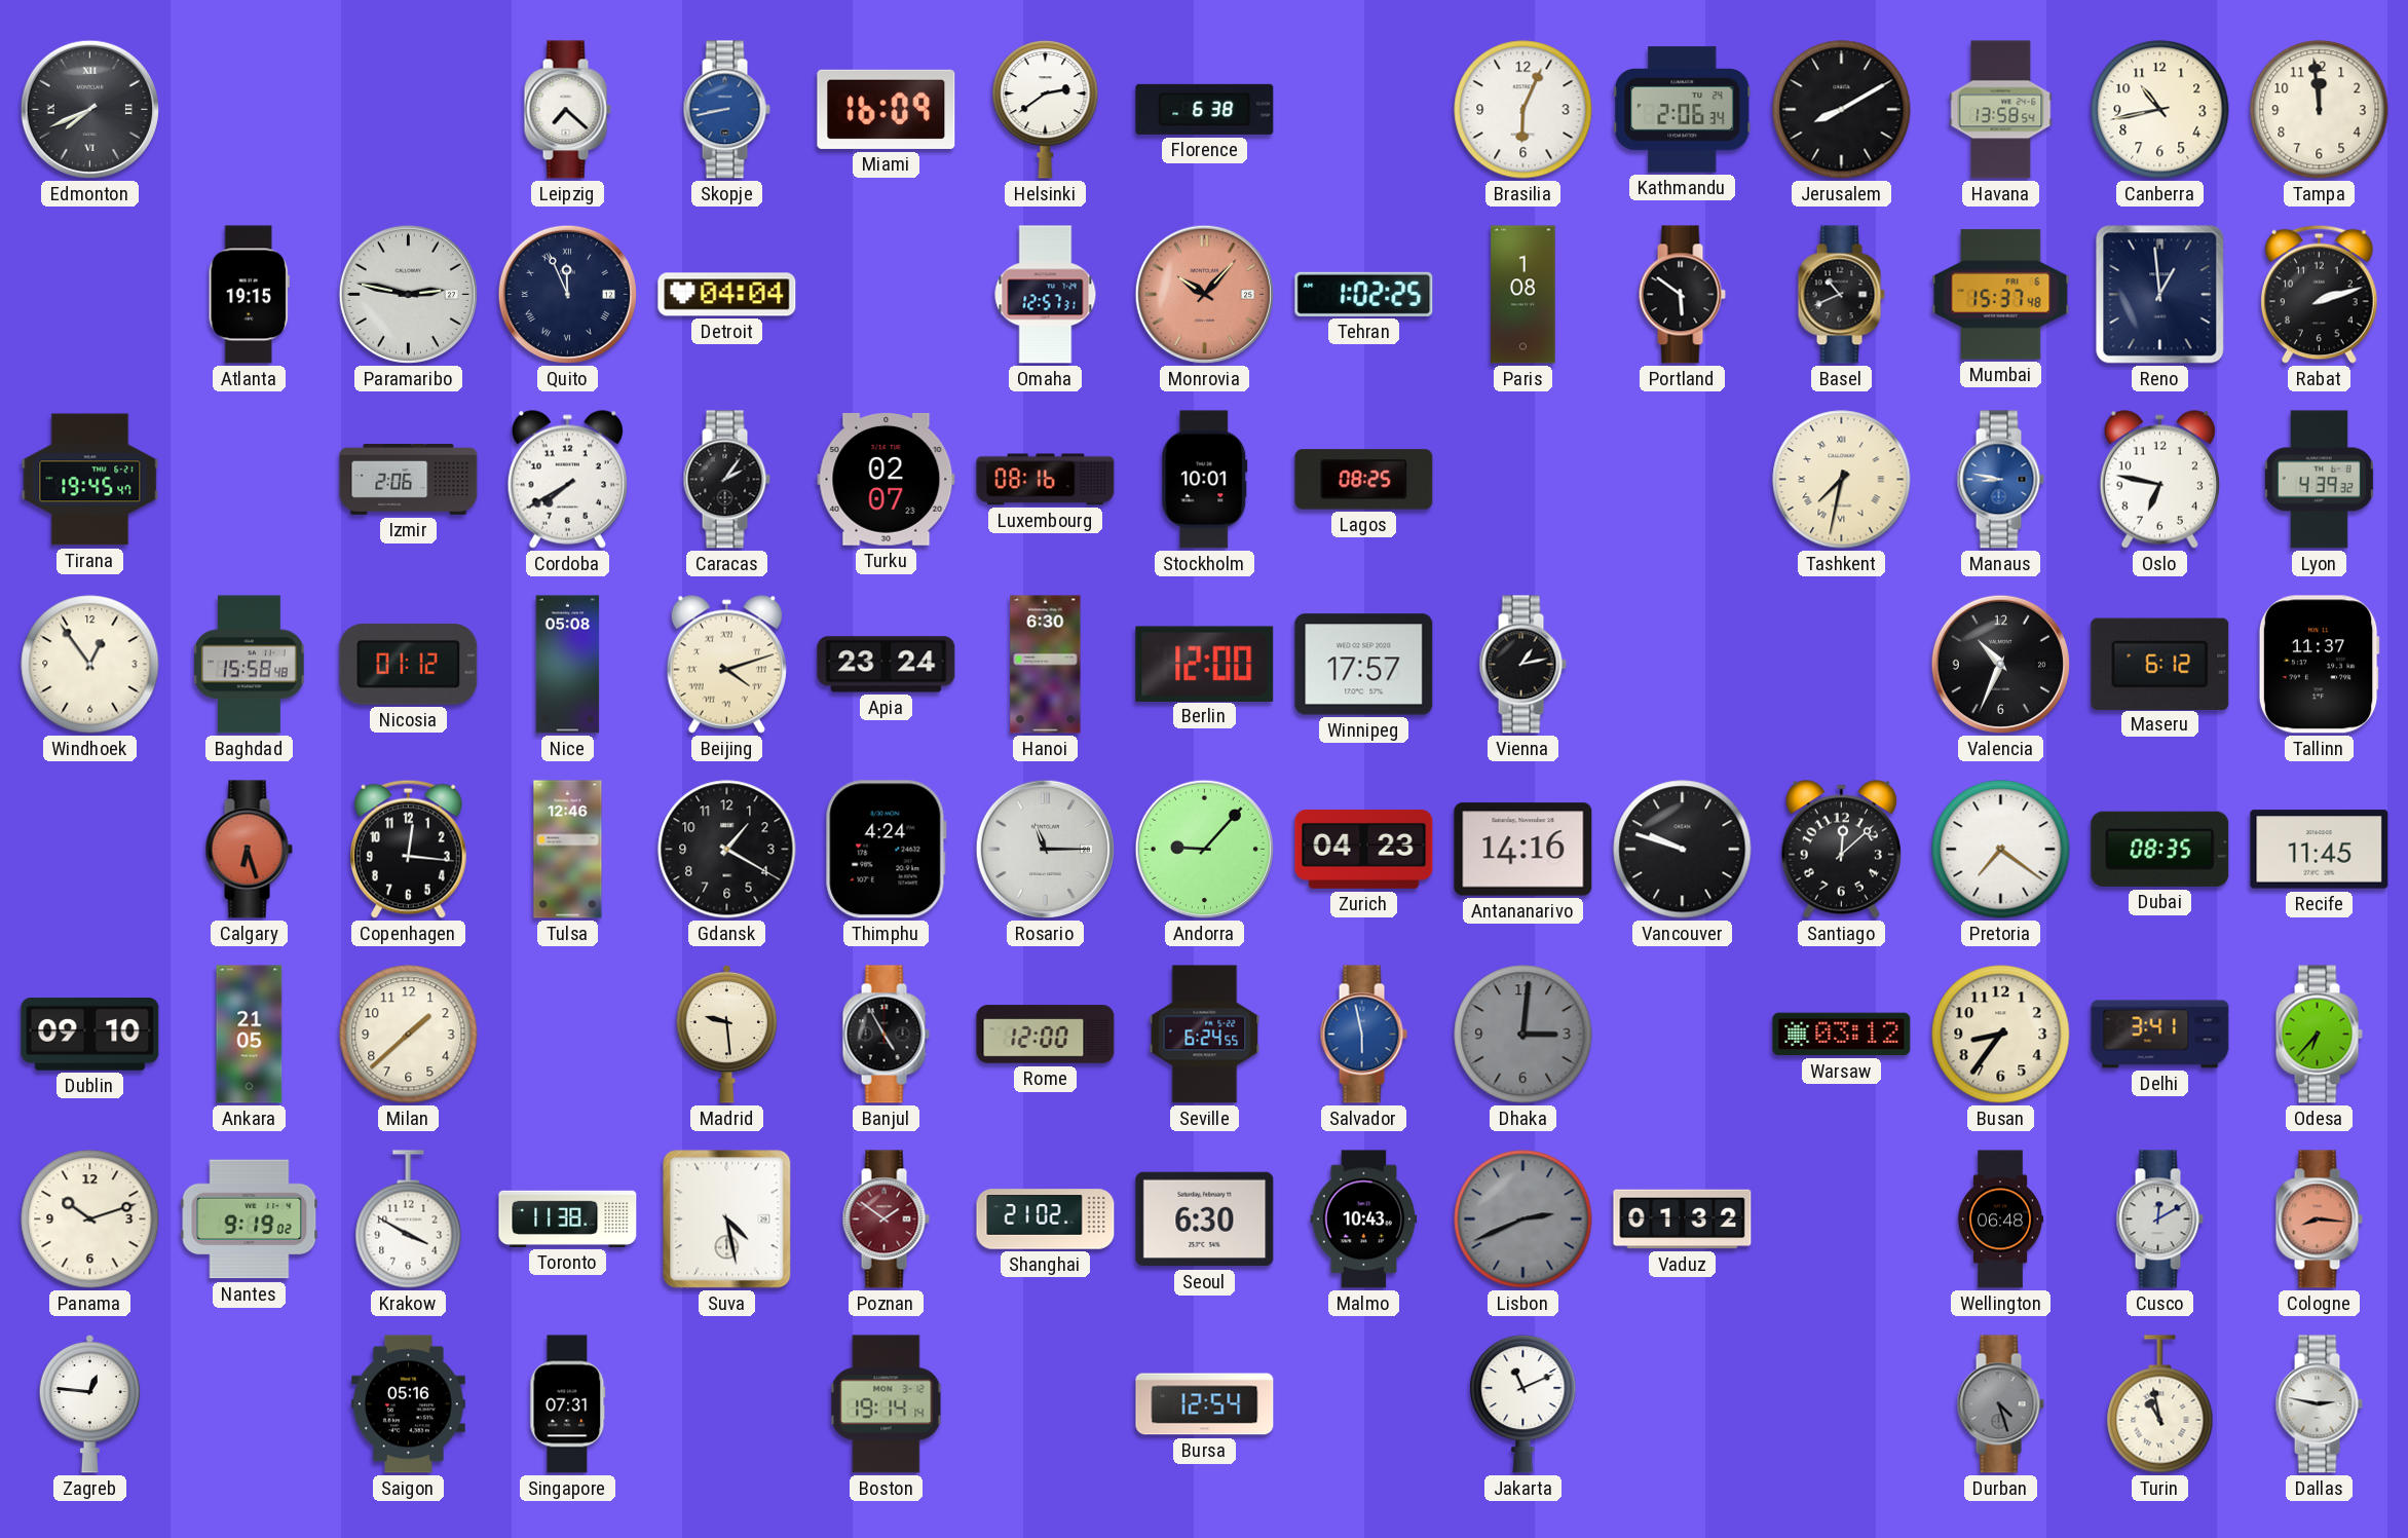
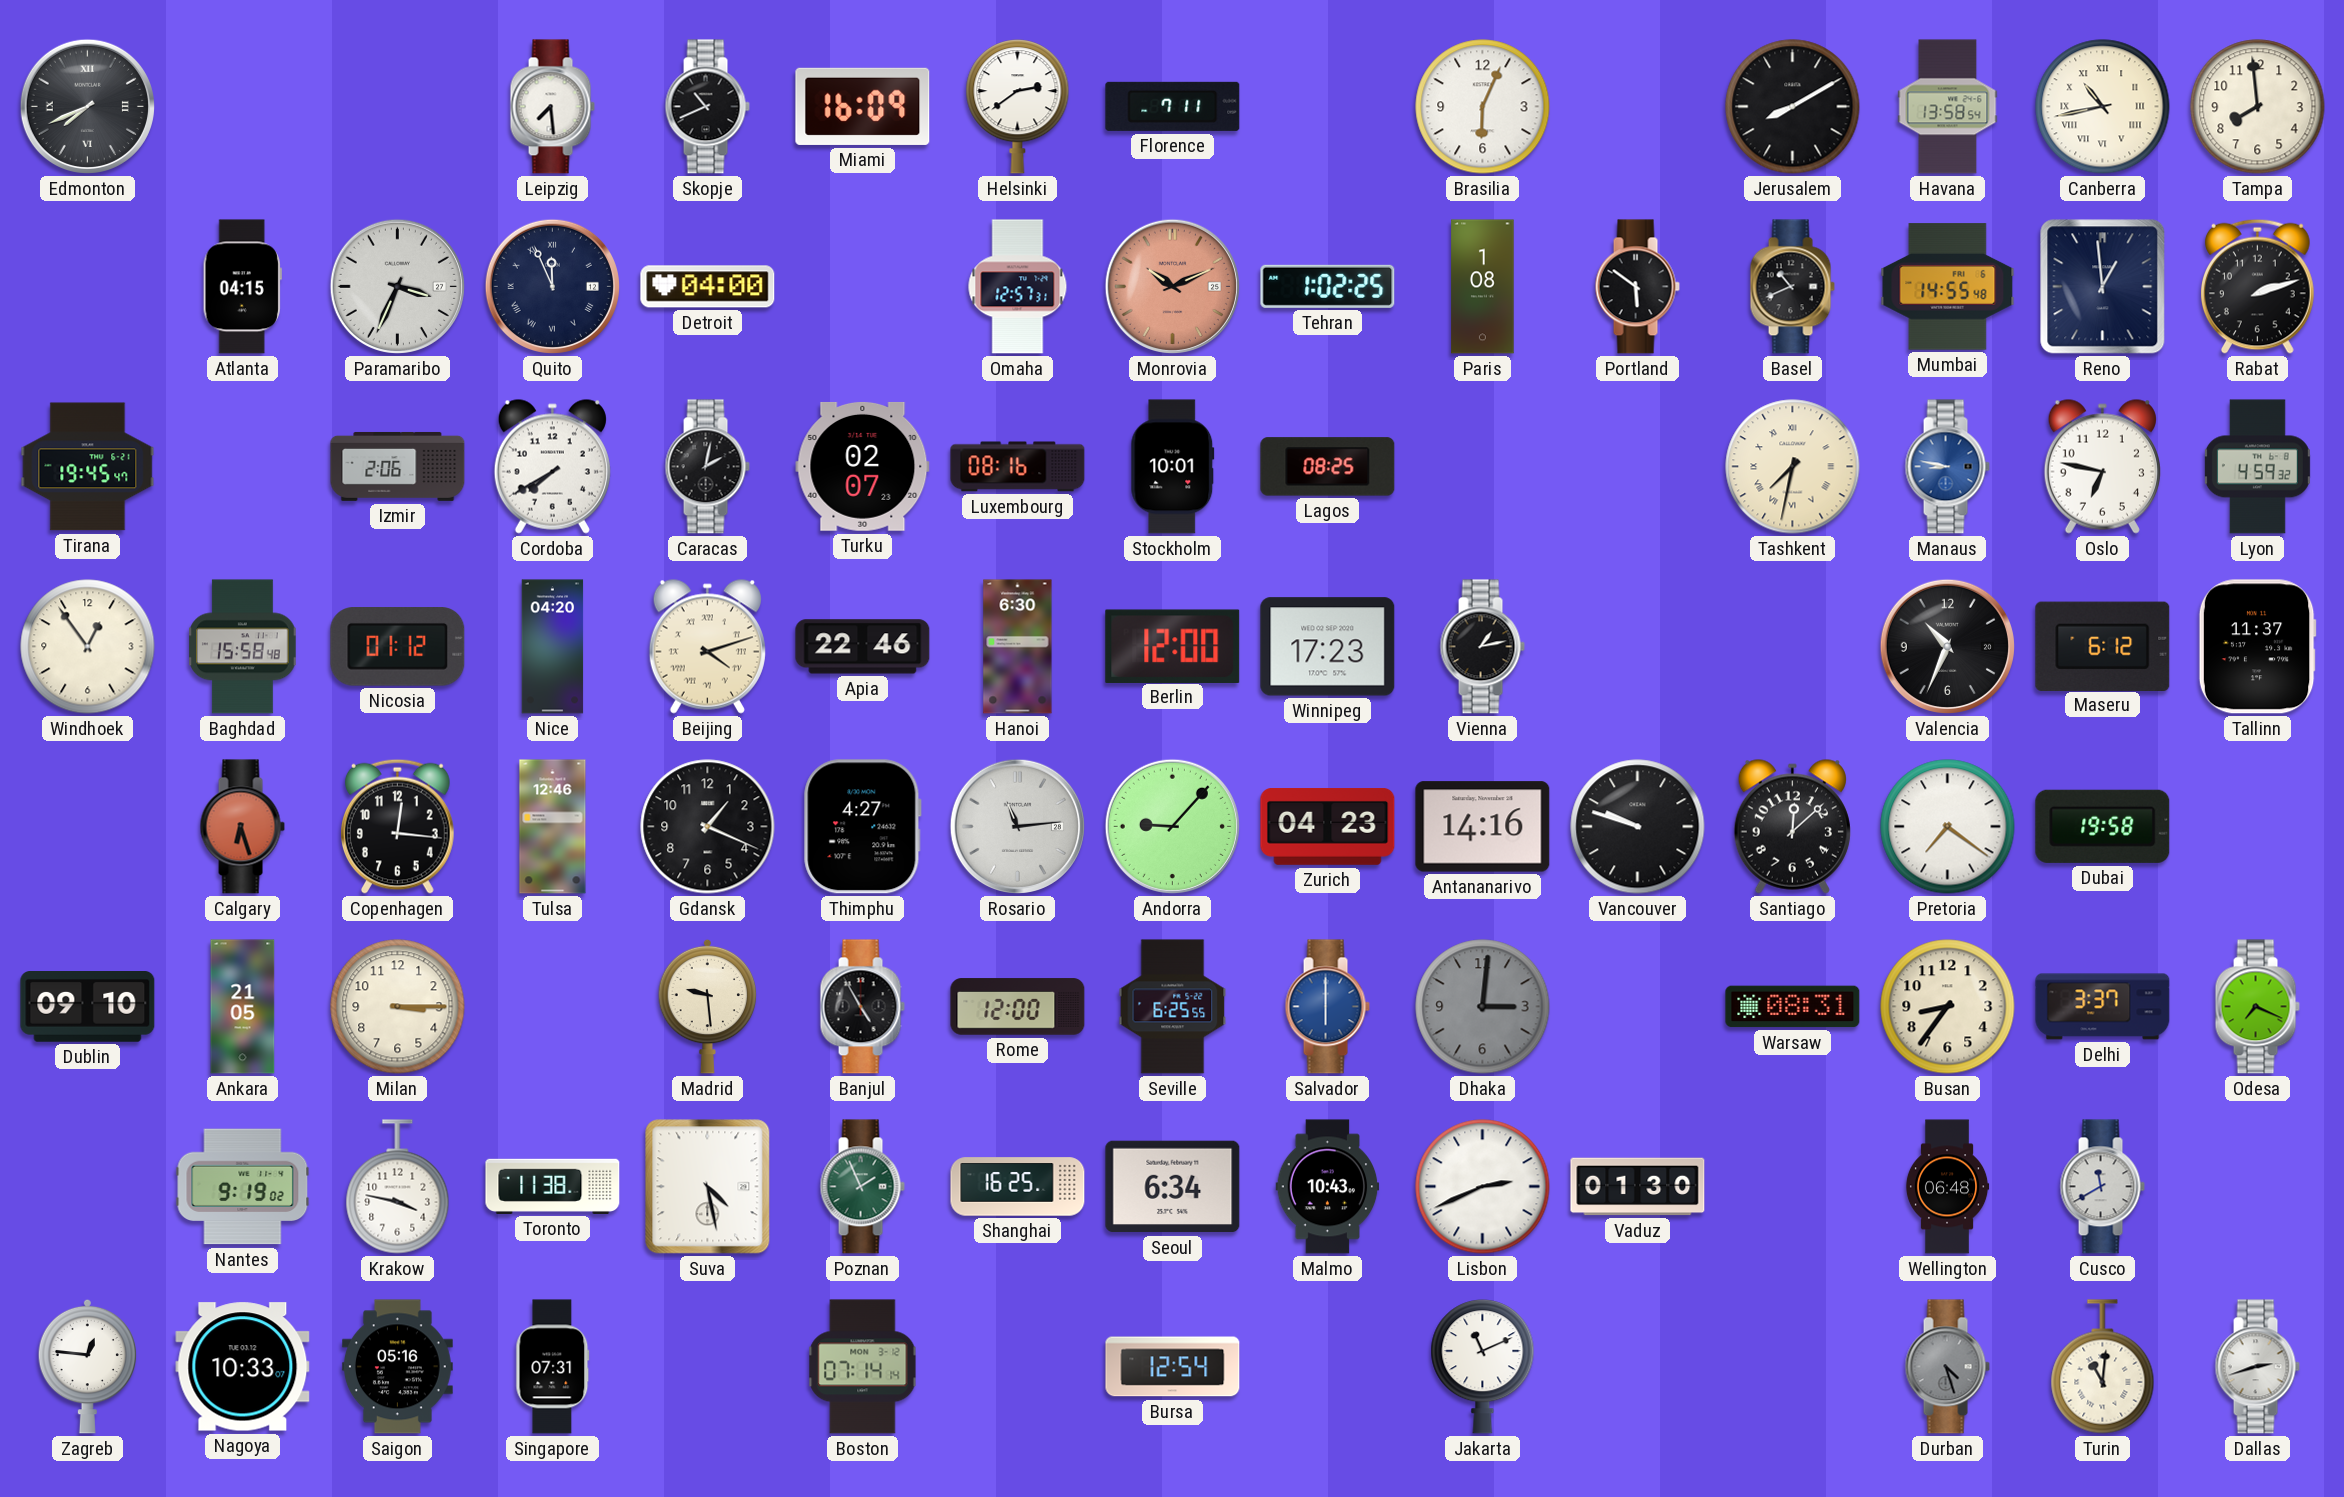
Leipzig: 7:22 -> 7:29
Skopje: 8:43 -> 10:41
Skopje dial: blue -> black
Florence: 6:38 -> 7:11
Kathmandu: 2:06 -> none
Canberra numerals: Arabic -> Roman
Tampa: 11:59 -> 7:59
Atlanta: 19:15 -> 04:15
Paramaribo: 2:47 -> 3:34
Detroit: 04:04 -> 04:00
Monrovia: 10:07 -> 10:11
Mumbai: 15:37 -> 14:55
Caracas: 2:06 -> 2:02
Lyon: 4:39 -> 4:59
Nice: 05:08 -> 04:20
Apia: 23:24 -> 22:46
Winnipeg: 17:57 -> 17:23
Gdansk: 1:20 -> 1:19
Thimphu: 4:24 -> 4:27
Rosario: 11:15 -> 11:14
Dubai: 08:35 -> 19:58
Recife: 11:45 -> none
Milan: 1:38 -> 3:15
Seville: 6:24 -> 6:25
Salvador: 5:58 -> 6:00
Warsaw: 03:12 -> 08:31
Delhi: 3:41 -> 3:37
Odesa: 6:37 -> 7:19
Panama: 10:12 -> none
Krakow: 3:50 -> 3:47
Poznan: 1:51 -> 1:56
Poznan dial: burgundy -> green
Shanghai: 21:02 -> 16:25
Seoul: 6:30 -> 6:34
Lisbon dial: grey -> white
Vaduz: 01:32 -> 01:30
Cusco: 12:10 -> 11:40
Cologne: 8:16 -> none
Nagoya: none -> 10:33
Boston: 19:14 -> 07:14
Turin: 10:58 -> 11:01
Dallas: 2:47 -> 2:42
